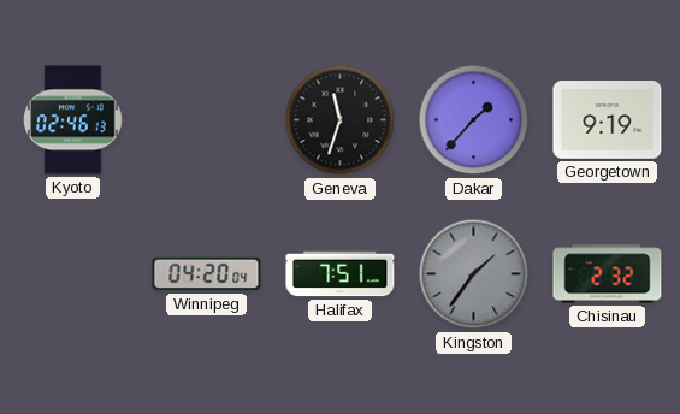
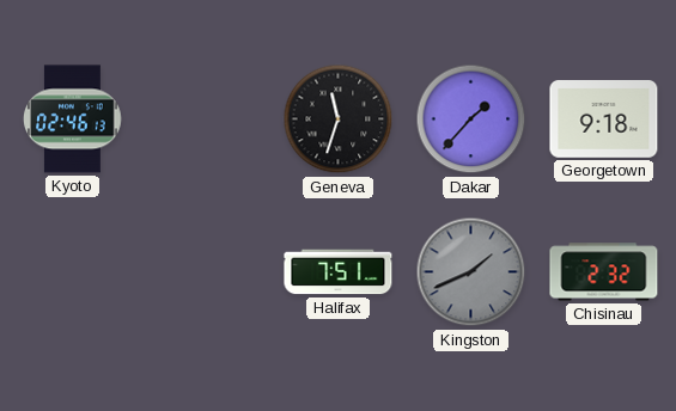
Georgetown: 9:19 -> 9:18
Winnipeg: 04:20 -> none
Kingston: 1:36 -> 1:41
